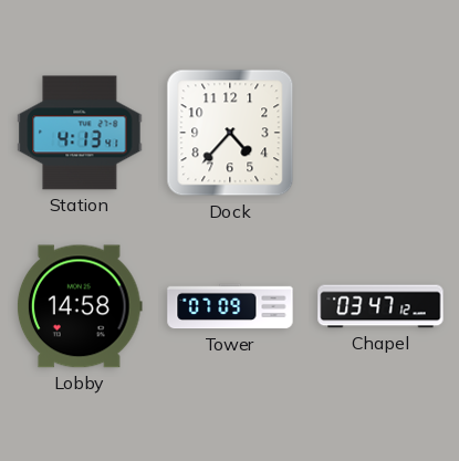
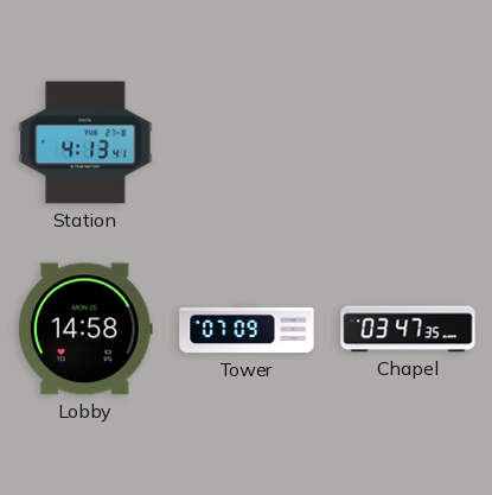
Dock: 4:37 -> none
Chapel: 03:47:12 -> 03:47:35
